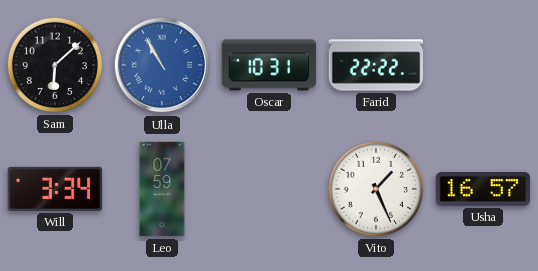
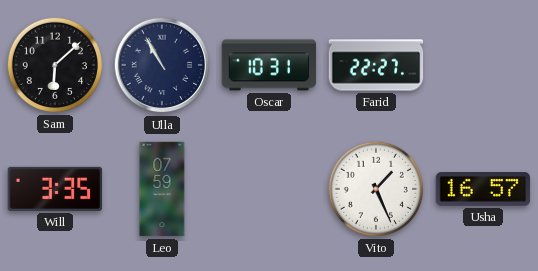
Ulla dial: blue -> navy
Farid: 22:22 -> 22:27
Will: 3:34 -> 3:35
